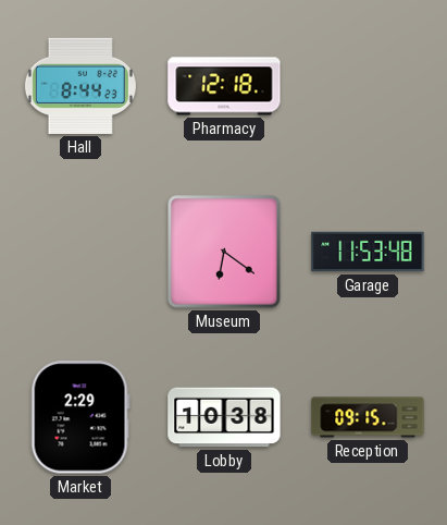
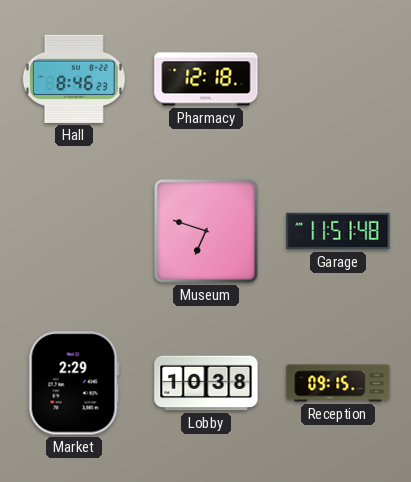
Hall: 8:44 -> 8:46
Museum: 6:21 -> 6:48
Garage: 11:53 -> 11:51
